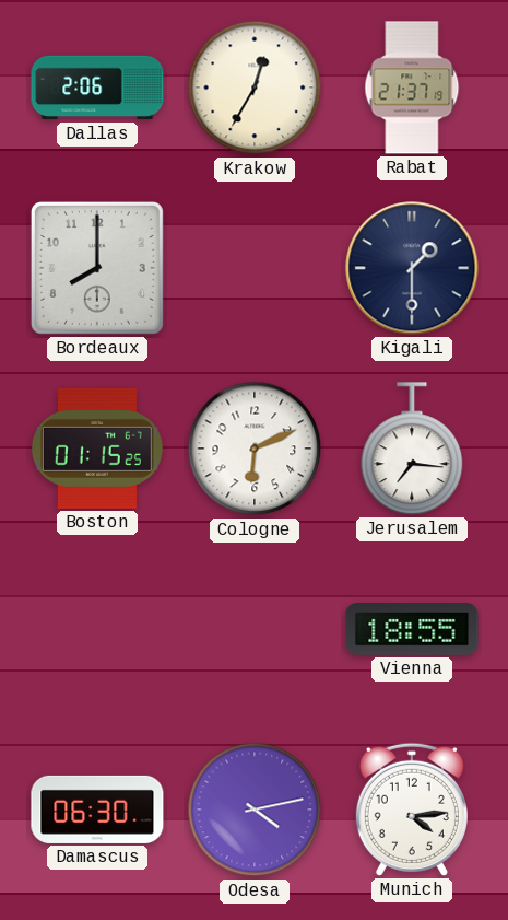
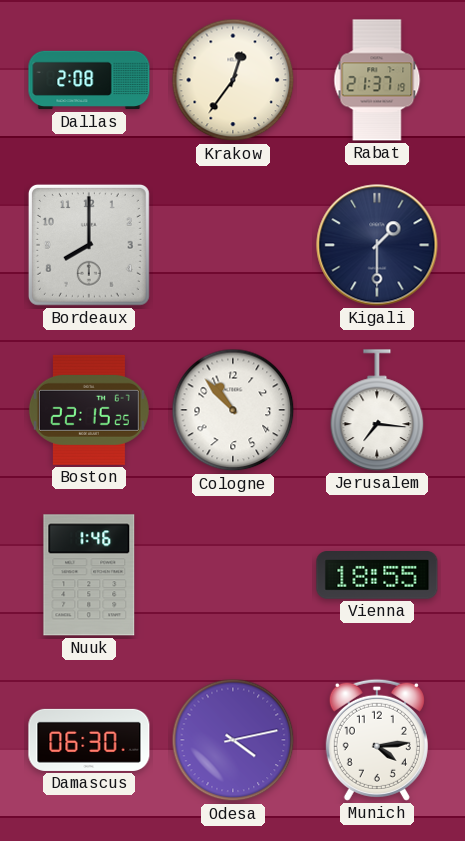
Dallas: 2:06 -> 2:08
Krakow: 12:35 -> 12:36
Boston: 01:15 -> 22:15
Cologne: 6:11 -> 10:53
Nuuk: none -> 1:46
